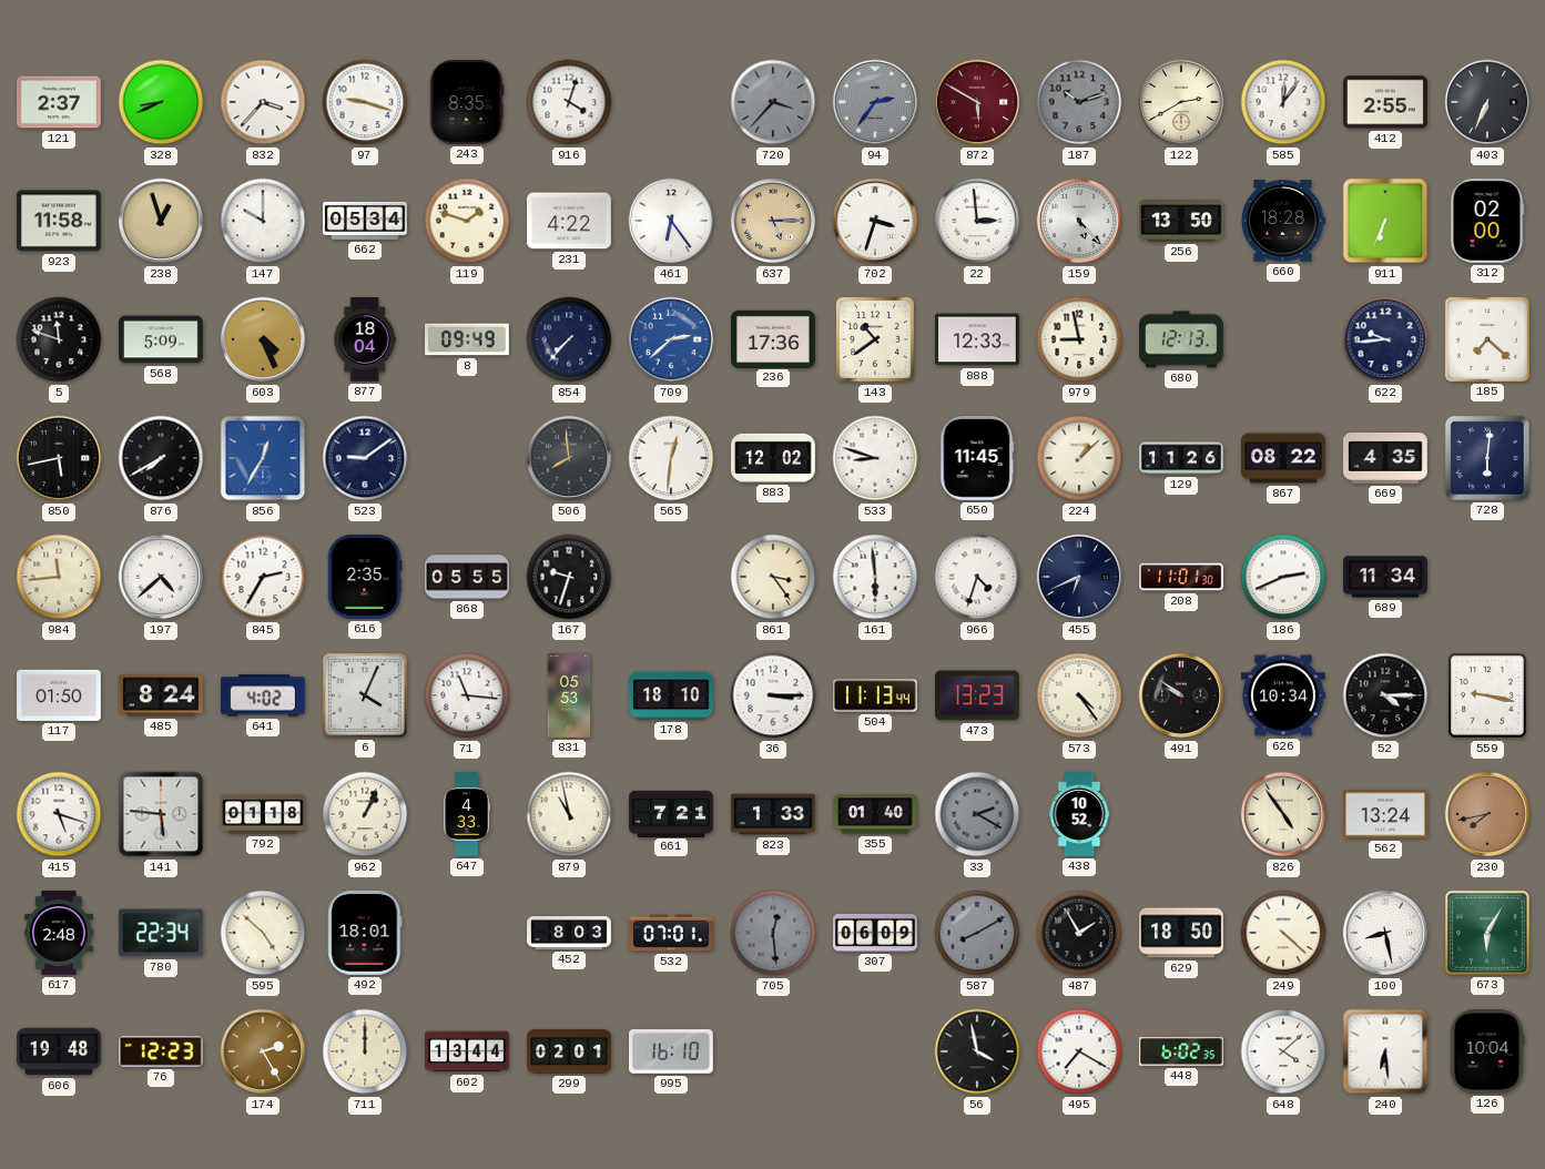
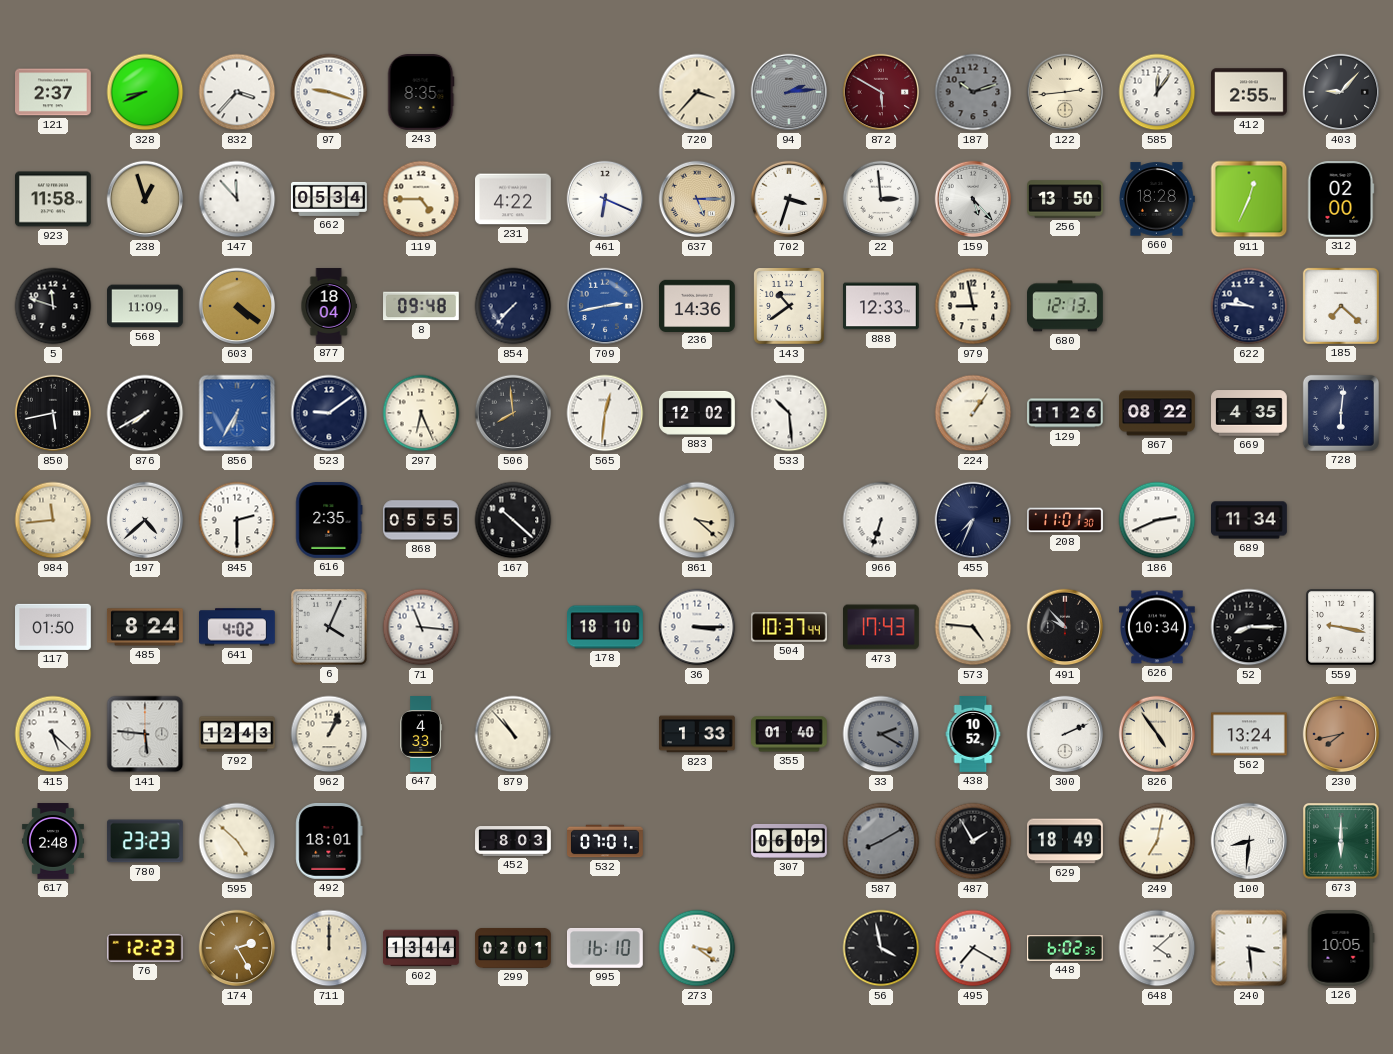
916: 4:03 -> none
720 dial: grey -> cream
94: 2:36 -> 2:14
122: 2:40 -> 2:44
403: 6:34 -> 9:07
147: 10:00 -> 11:53
119: 1:48 -> 4:45
461: 6:24 -> 6:19
911: 6:34 -> 12:34
568: 5:09 -> 11:09
603: 4:26 -> 4:21
8: 09:49 -> 09:48
709: 2:38 -> 2:43
236: 17:36 -> 14:36
622: 9:44 -> 9:46
856: 12:35 -> 6:35
297: none -> 6:26
533: 8:48 -> 10:29
650: 11:45 -> none
224: 1:08 -> 1:06
845: 2:35 -> 2:30
167: 9:33 -> 10:22
861: 3:24 -> 3:22
161: 5:59 -> none
966: 4:33 -> 6:33
455: 6:41 -> 7:34
831: 05:53 -> none
504: 11:13 -> 10:37
473: 13:23 -> 17:43
573: 4:24 -> 4:46
491: 9:51 -> 9:53
52: 4:15 -> 8:15
415: 5:18 -> 5:22
792: 01:18 -> 12:43
879: 10:58 -> 10:53
661: 7:21 -> none
300: none -> 2:11
780: 22:34 -> 23:23
705: 12:29 -> none
629: 18:50 -> 18:49
249: 4:22 -> 7:02
100: 8:28 -> 8:31
673: 6:05 -> 6:00
606: 19:48 -> none
273: none -> 3:21
240: 6:29 -> 3:29
126: 10:04 -> 10:05
